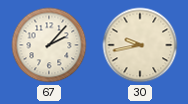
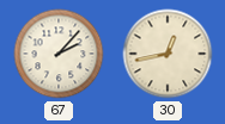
30: 9:43 -> 12:43
